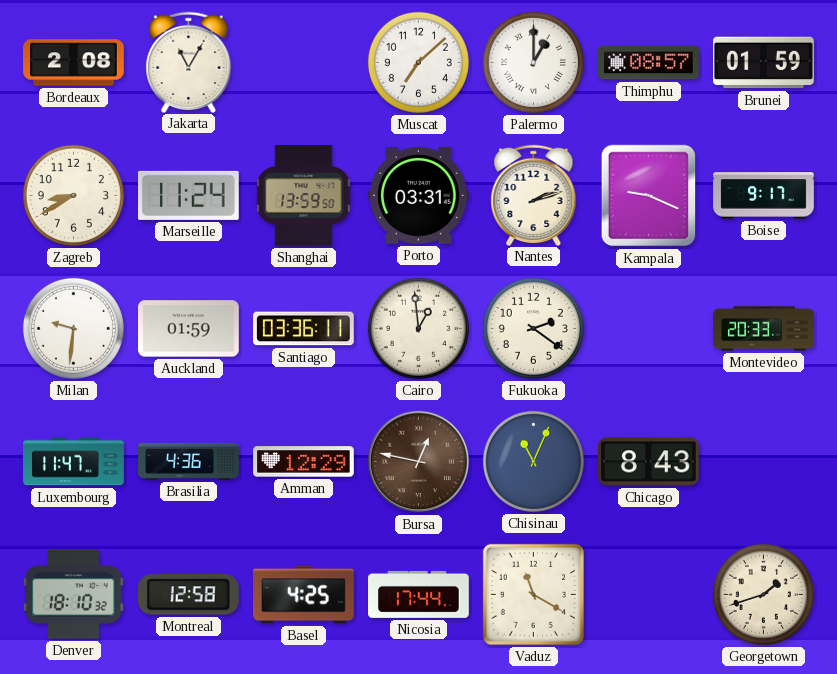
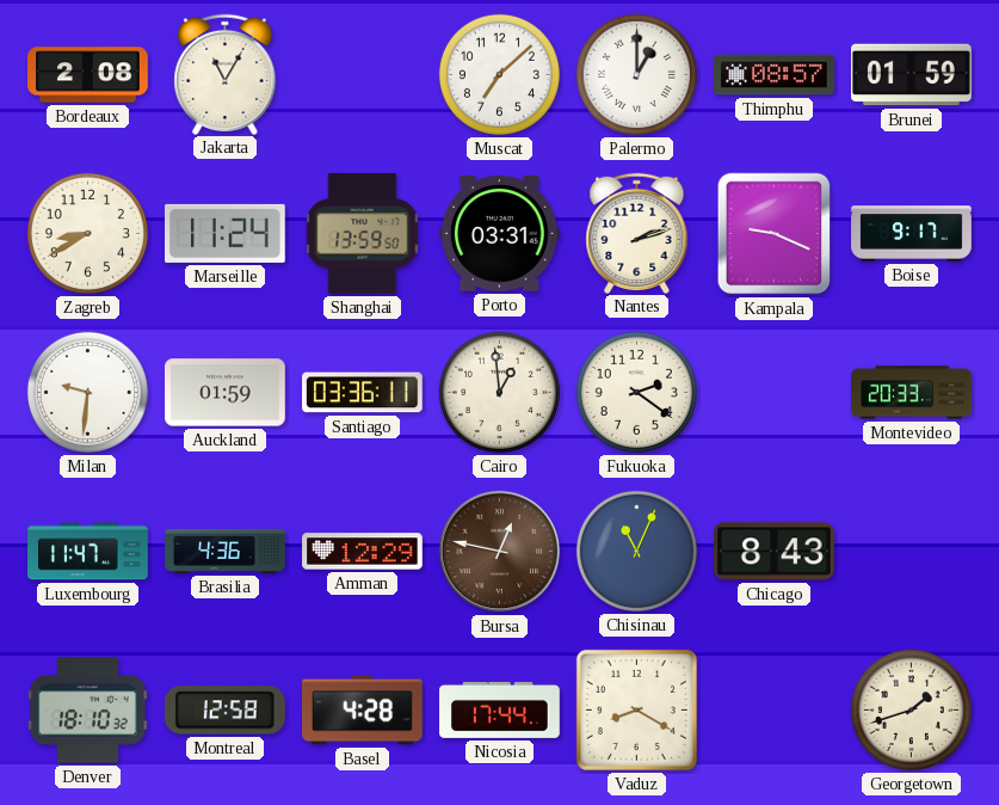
Basel: 4:25 -> 4:28
Vaduz: 11:20 -> 8:20
